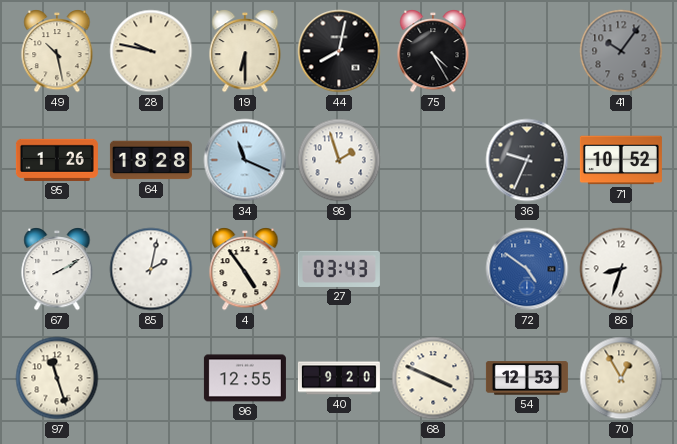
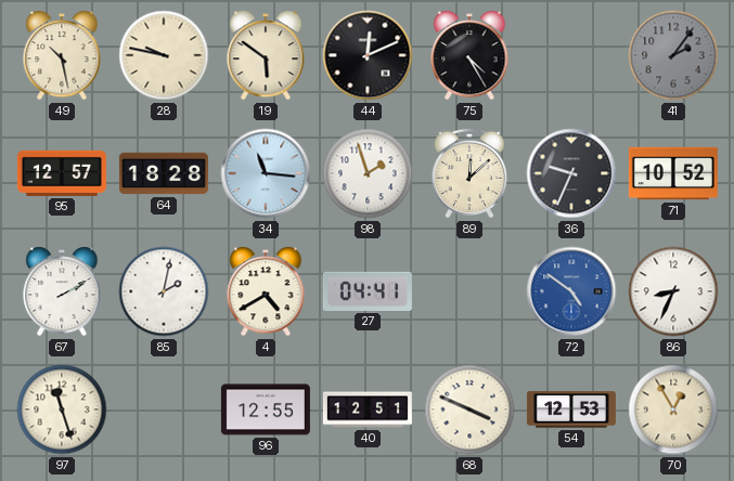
19: 6:30 -> 5:51
44: 8:02 -> 12:11
41: 10:06 -> 2:06
95: 1:26 -> 12:57
34: 11:19 -> 11:16
89: none -> 12:08
4: 4:54 -> 4:40
27: 03:43 -> 04:41
86: 8:33 -> 8:34
40: 9:20 -> 12:51
